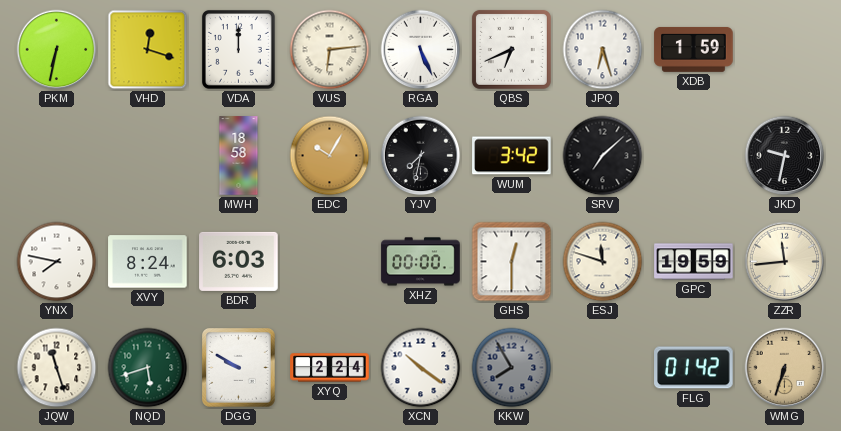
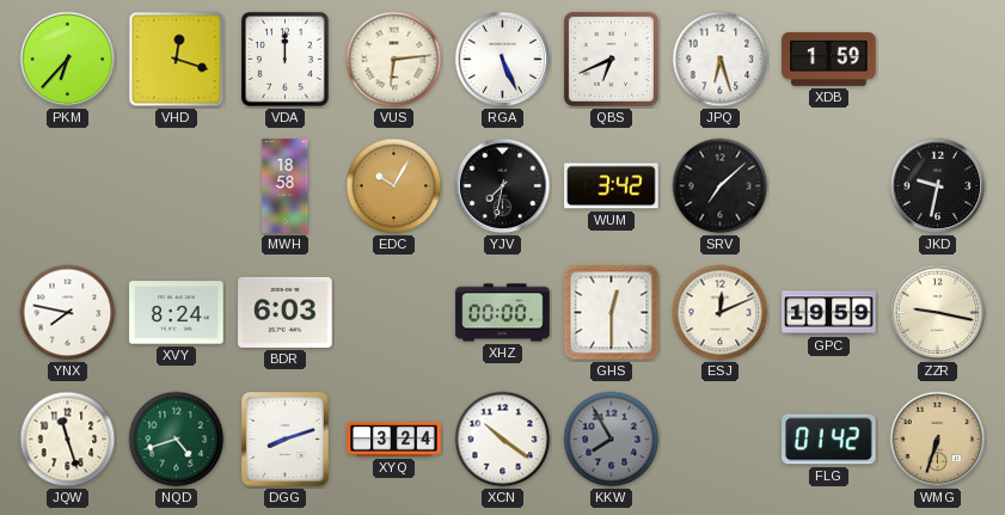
PKM: 6:32 -> 6:37
ESJ: 11:48 -> 12:11
ZZR: 11:44 -> 9:17
NQD: 5:42 -> 4:42
DGG: 9:50 -> 8:12
XYQ: 2:24 -> 3:24
